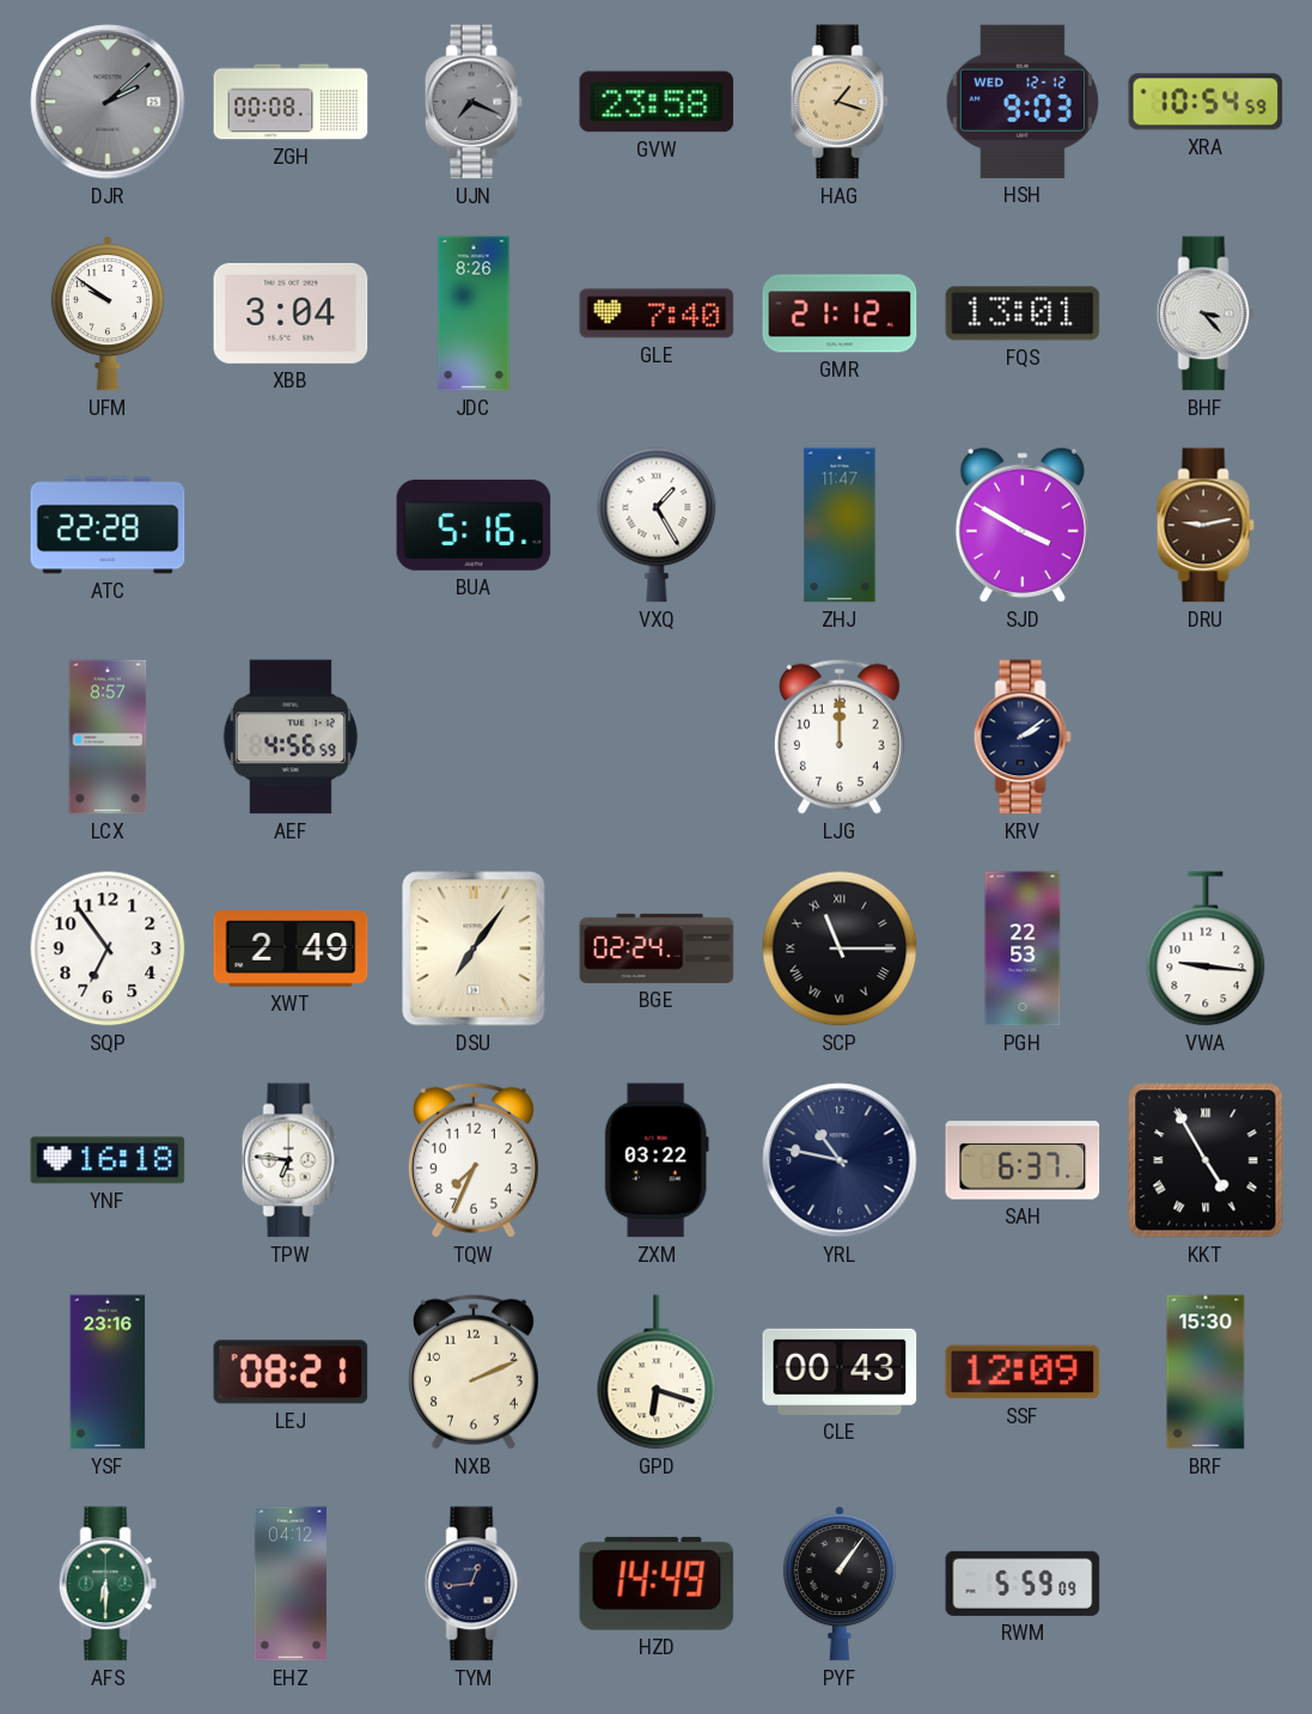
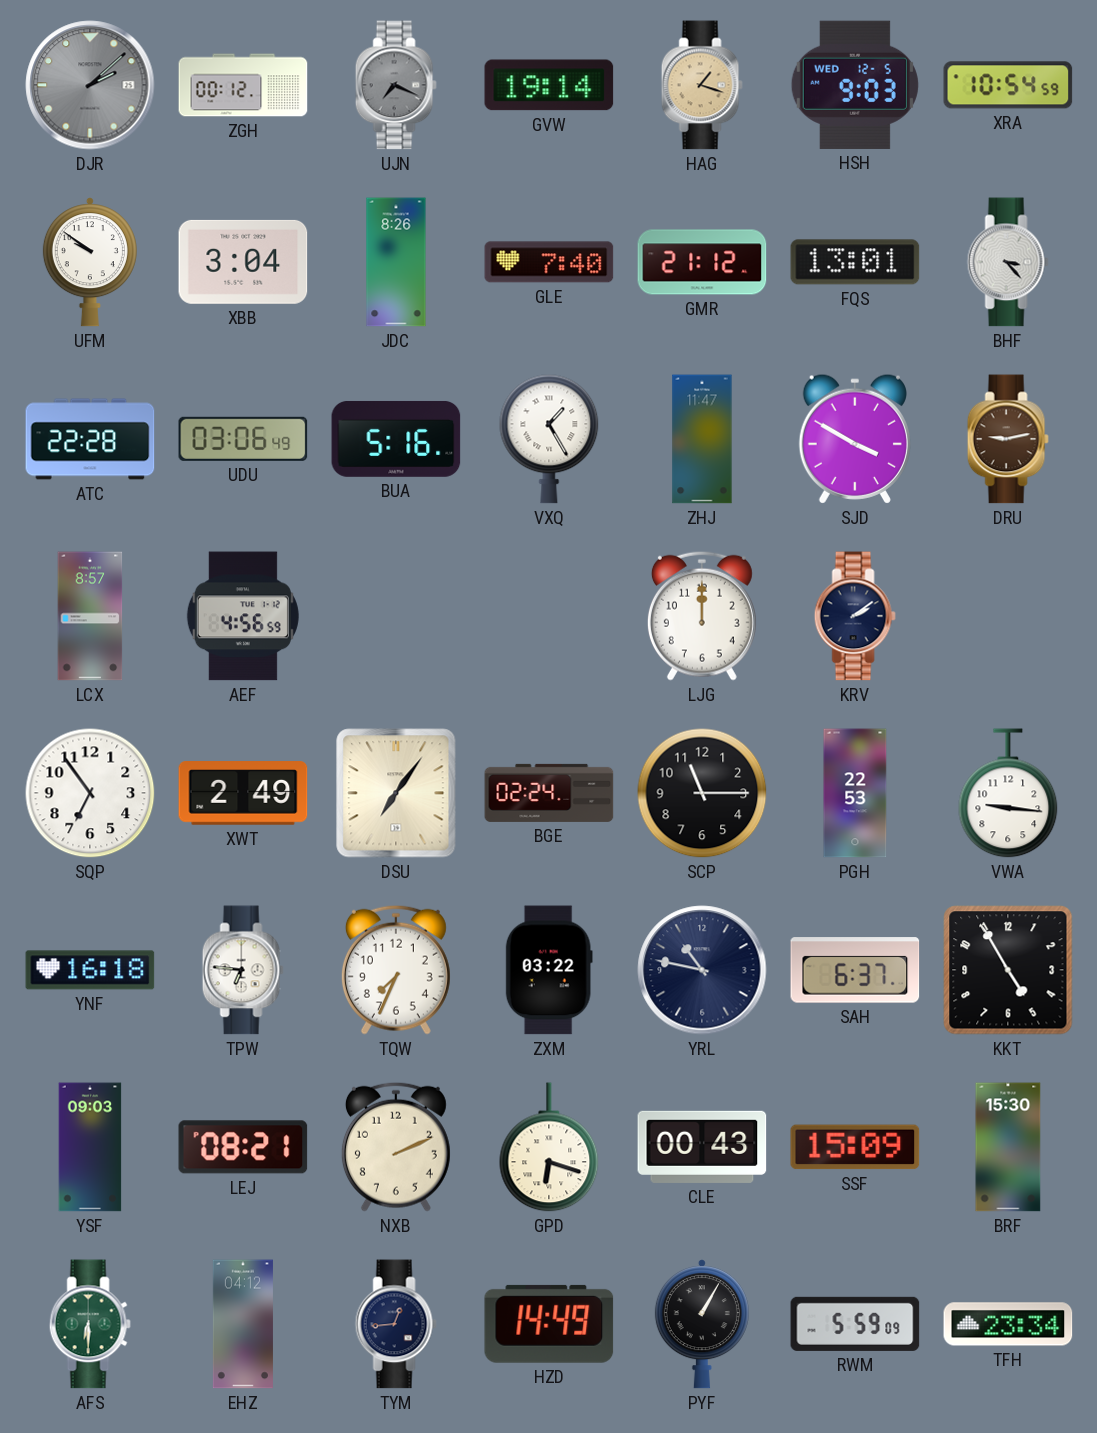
ZGH: 00:08 -> 00:12
GVW: 23:58 -> 19:14
HSH date: WED 12-12 -> WED 12-5
UDU: none -> 03:06
SCP numerals: Roman -> Arabic
KKT numerals: Roman -> Arabic
YSF: 23:16 -> 09:03
SSF: 12:09 -> 15:09
PYF: 1:06 -> 1:05
TFH: none -> 23:34
